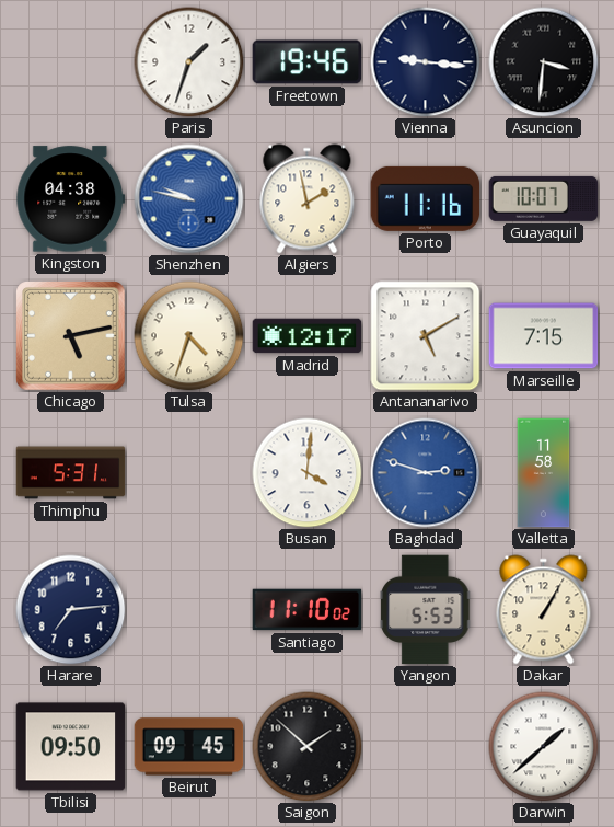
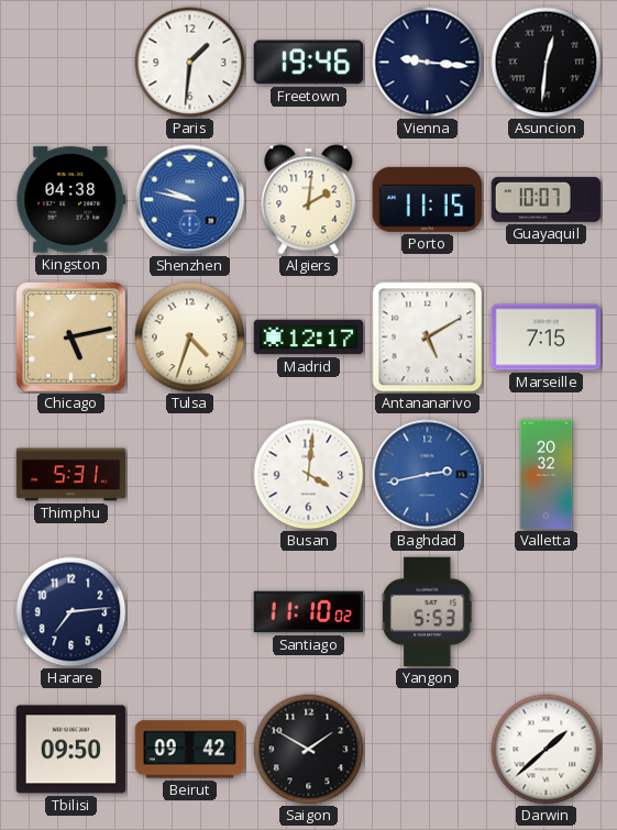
Paris: 1:33 -> 1:31
Asuncion: 3:31 -> 12:31
Algiers: 1:58 -> 2:01
Porto: 11:16 -> 11:15
Baghdad: 2:48 -> 2:43
Valletta: 11:58 -> 20:32
Dakar: 1:05 -> none
Beirut: 09:45 -> 09:42
Saigon: 1:52 -> 1:50
